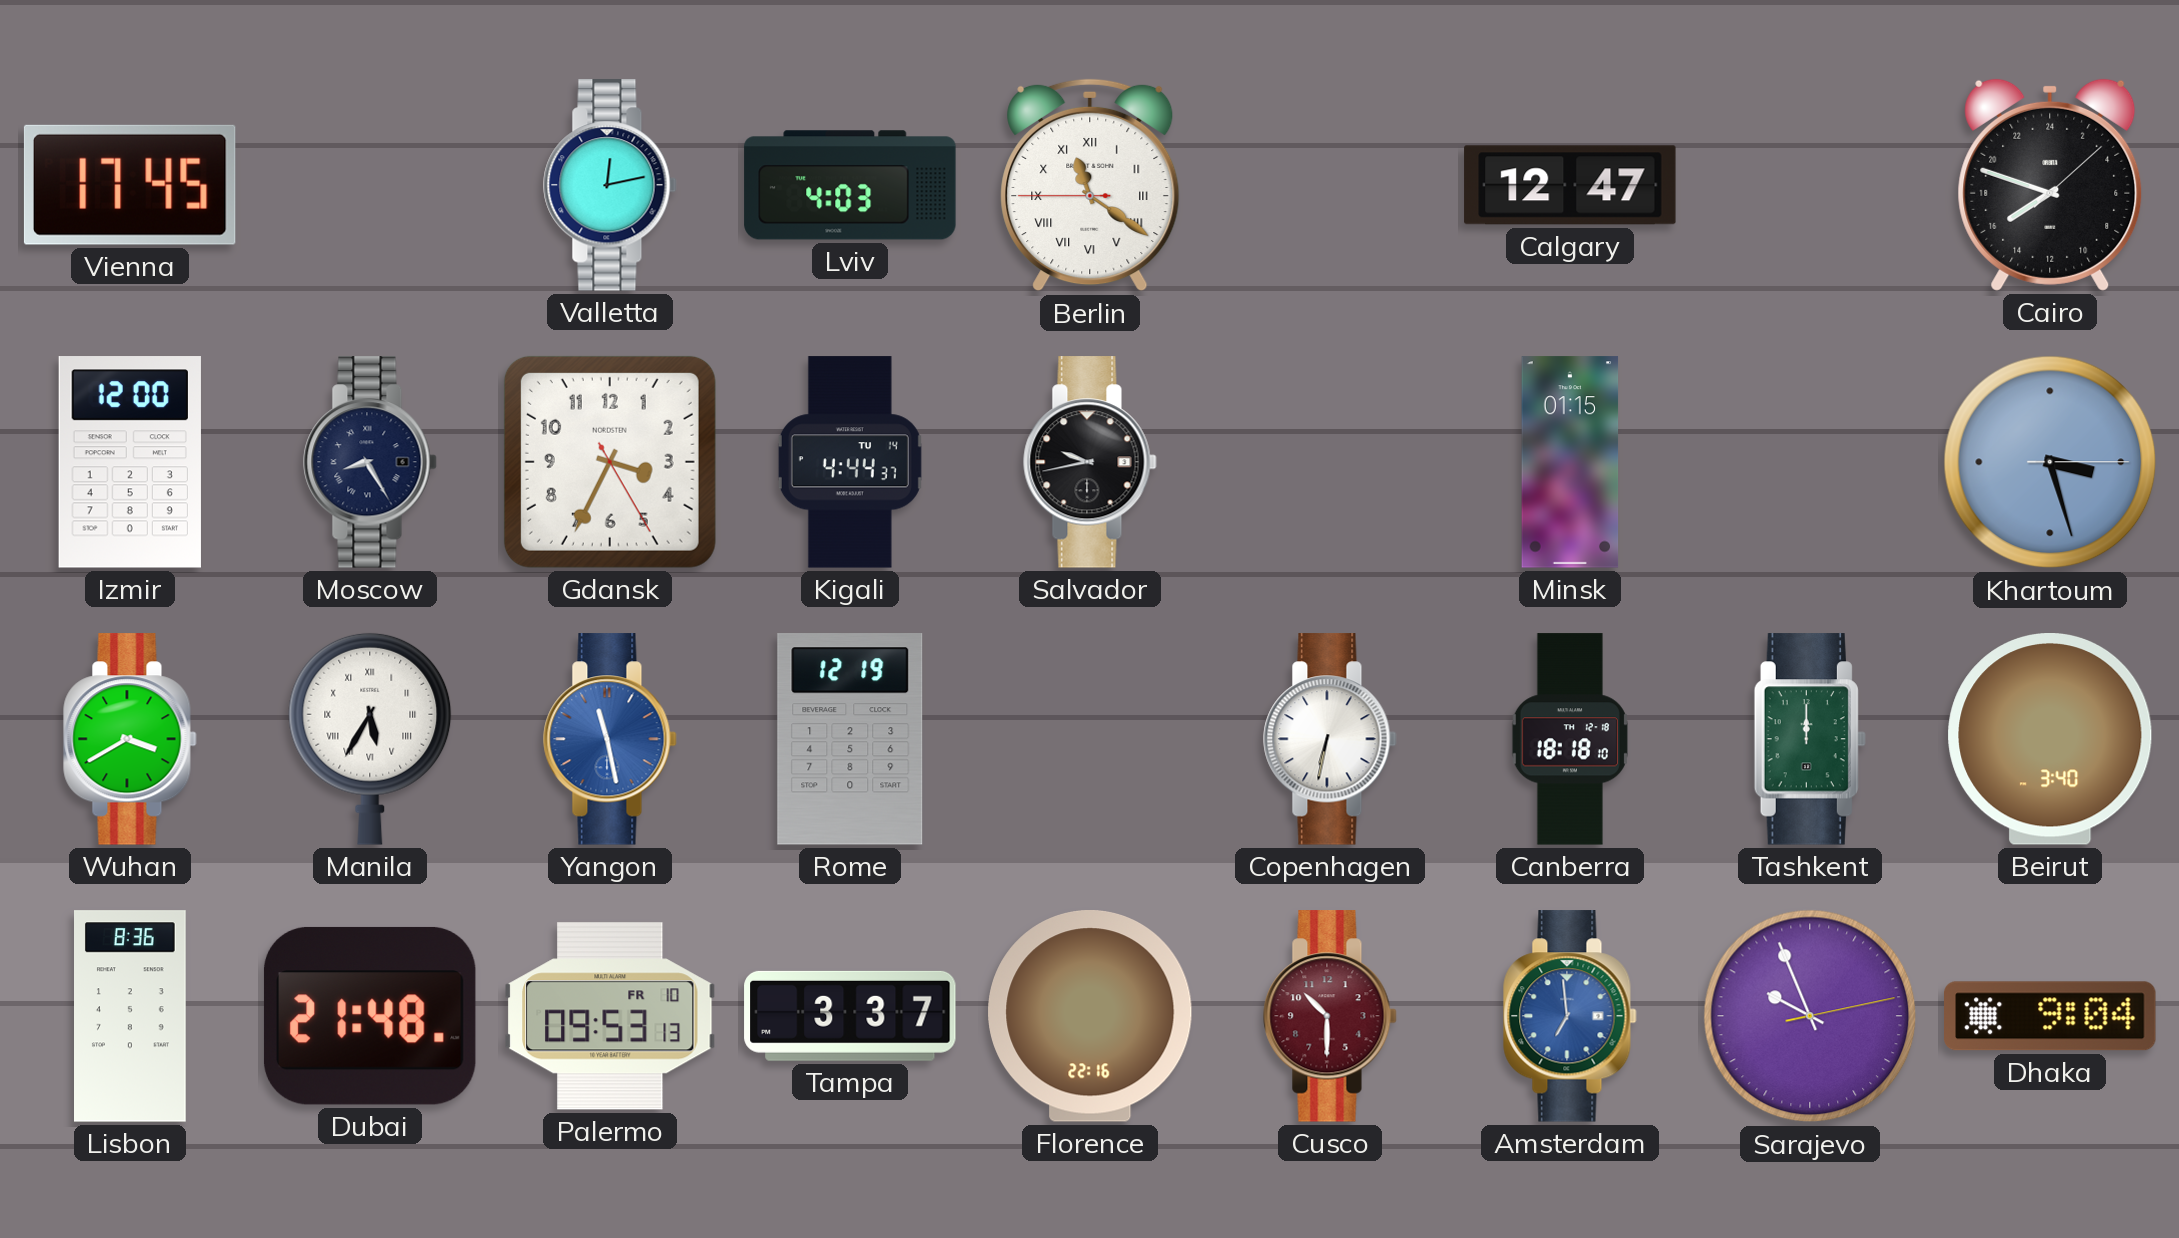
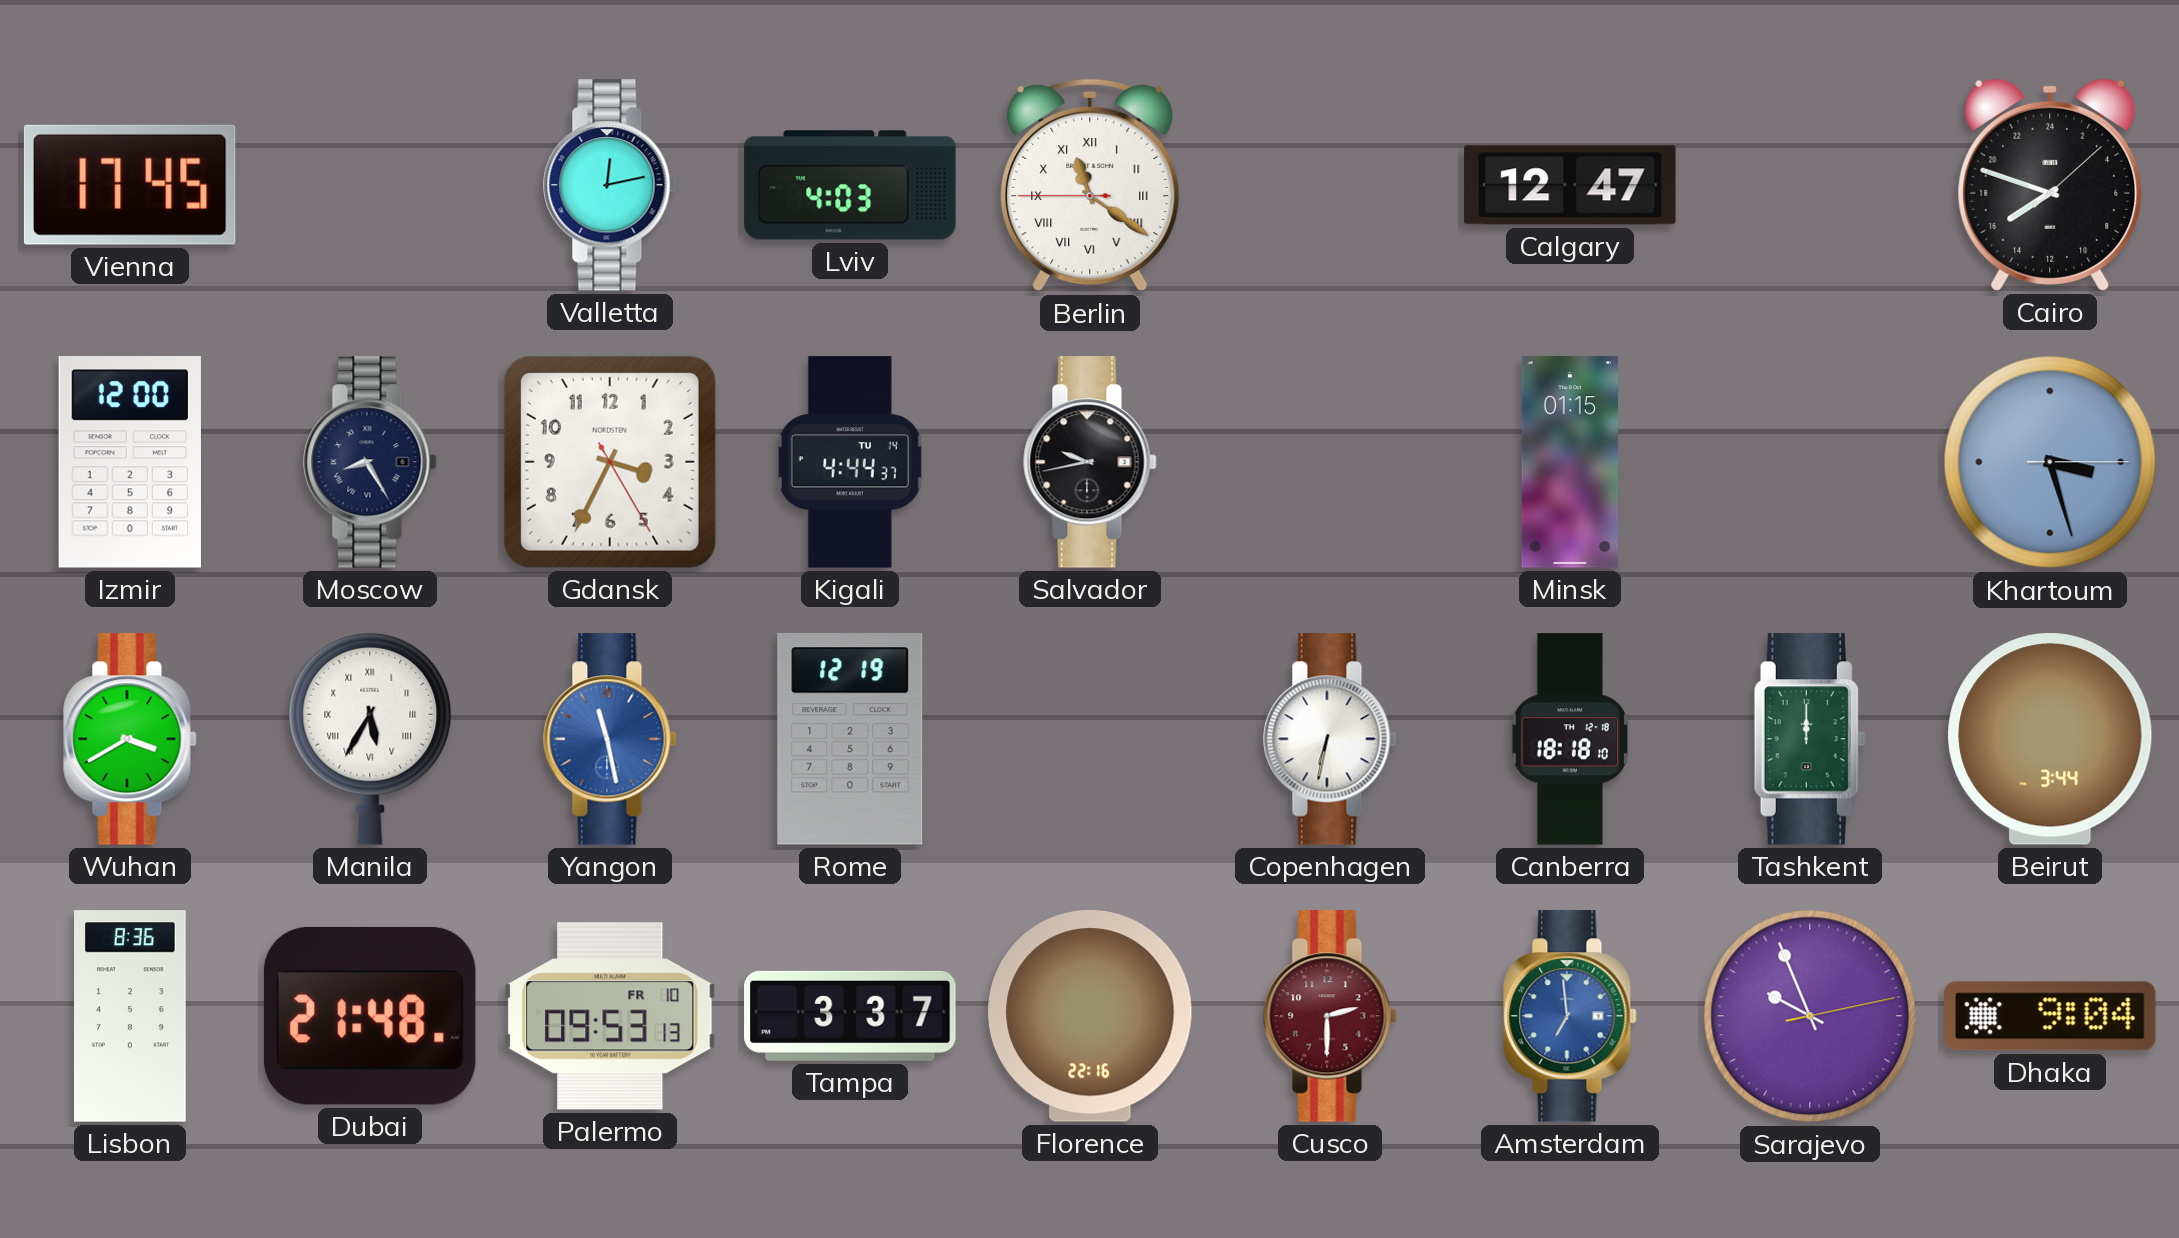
Beirut: 3:40 -> 3:44
Cusco: 10:30 -> 2:30
